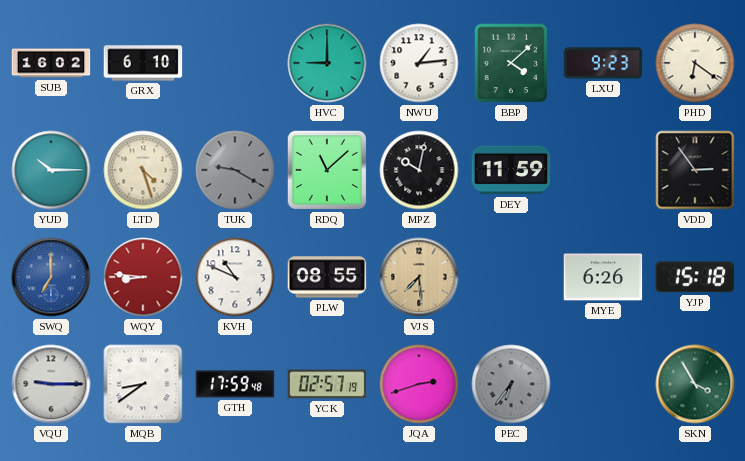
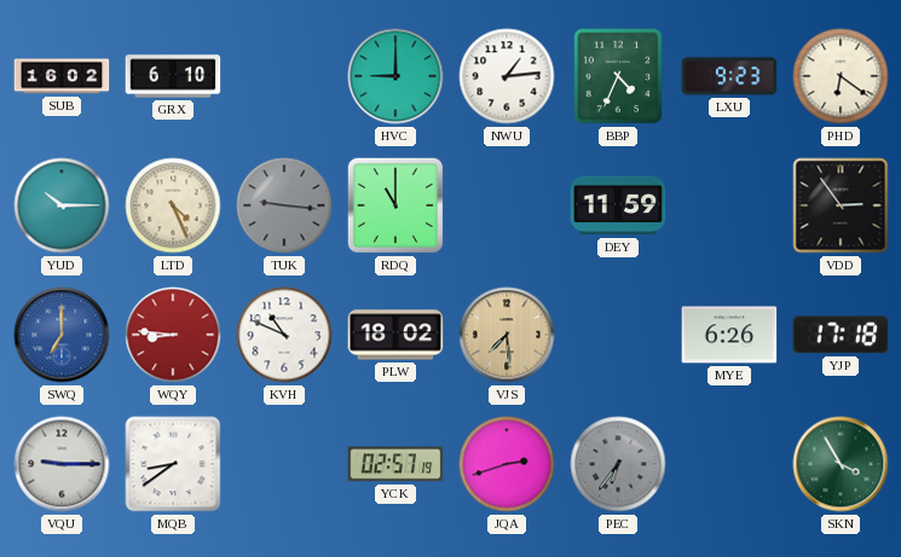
BBP: 4:08 -> 4:34
LTD: 4:27 -> 4:26
TUK: 9:20 -> 9:16
RDQ: 11:08 -> 11:00
MPZ: 10:02 -> none
PLW: 08:55 -> 18:02
YJP: 15:18 -> 17:18
GTH: 17:59 -> none
